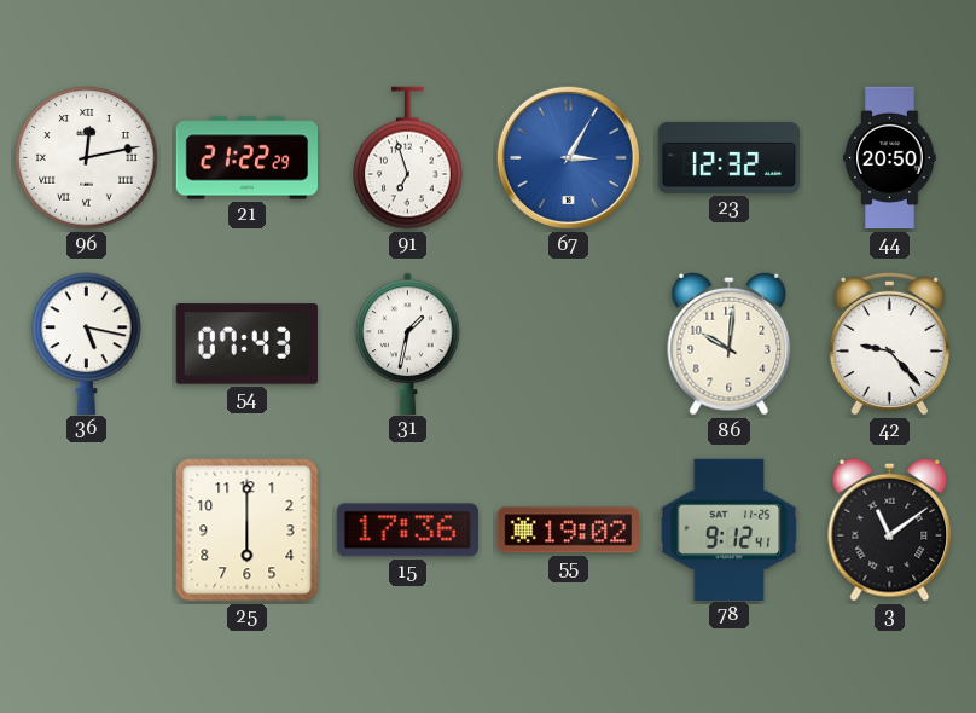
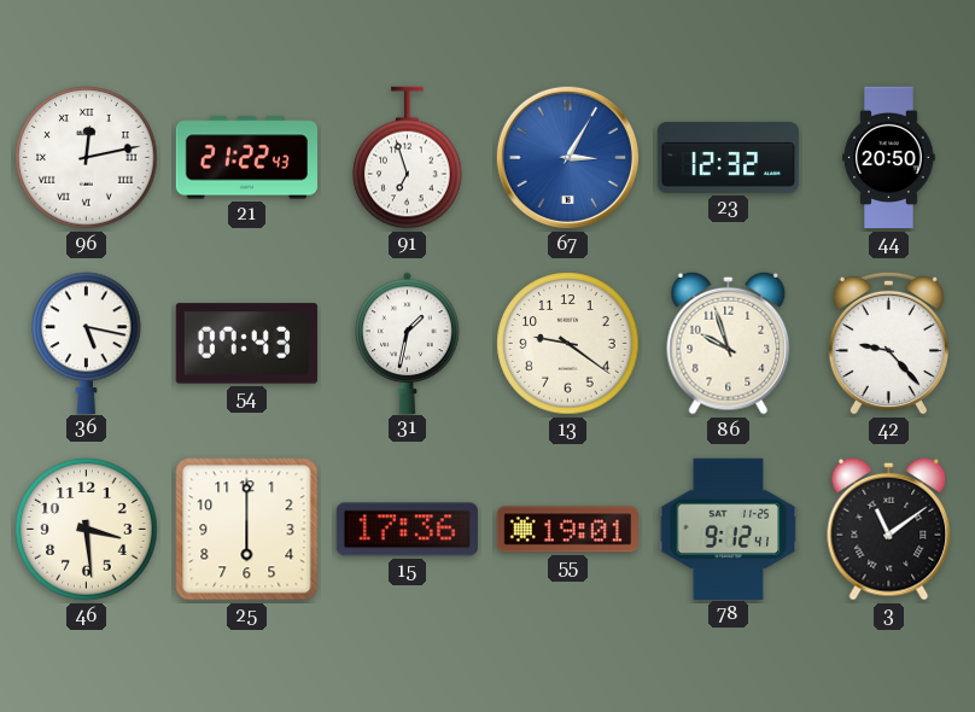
21: 21:22:29 -> 21:22:43
13: none -> 9:21
86: 10:01 -> 9:57
46: none -> 3:29
55: 19:02 -> 19:01
